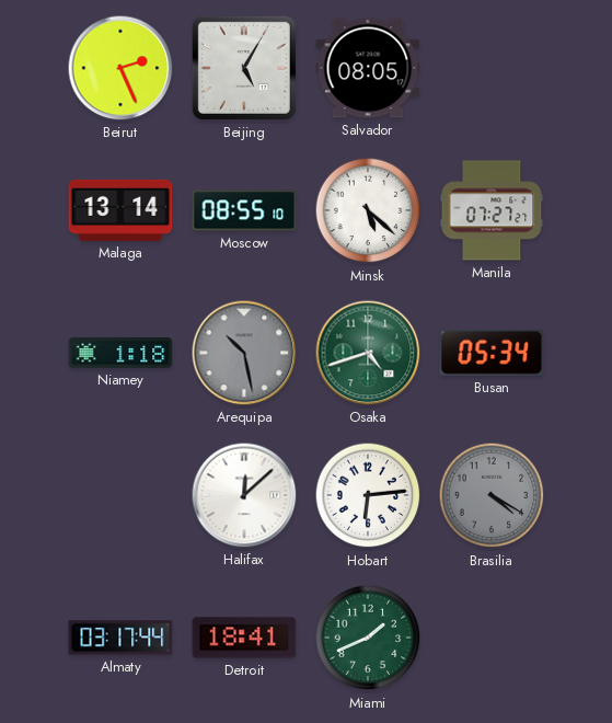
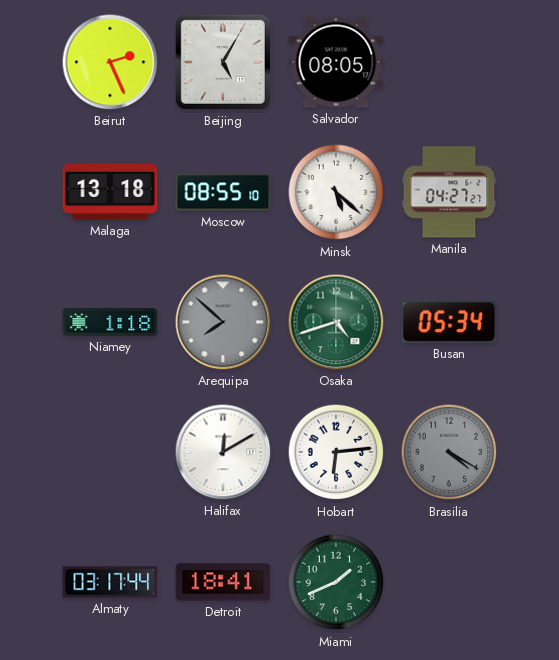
Malaga: 13:14 -> 13:18
Manila: 07:27 -> 04:27
Arequipa: 10:28 -> 7:52
Halifax: 12:08 -> 12:10
